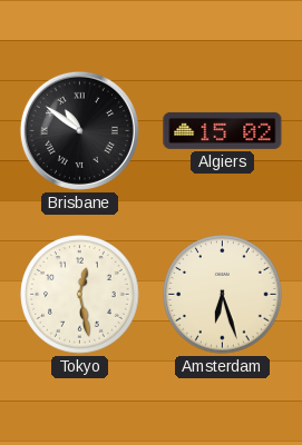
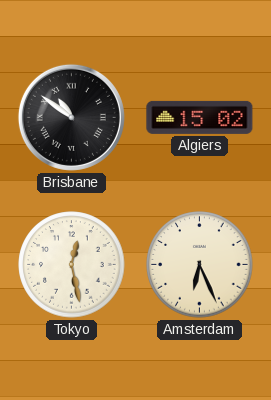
Amsterdam: 6:27 -> 6:26
